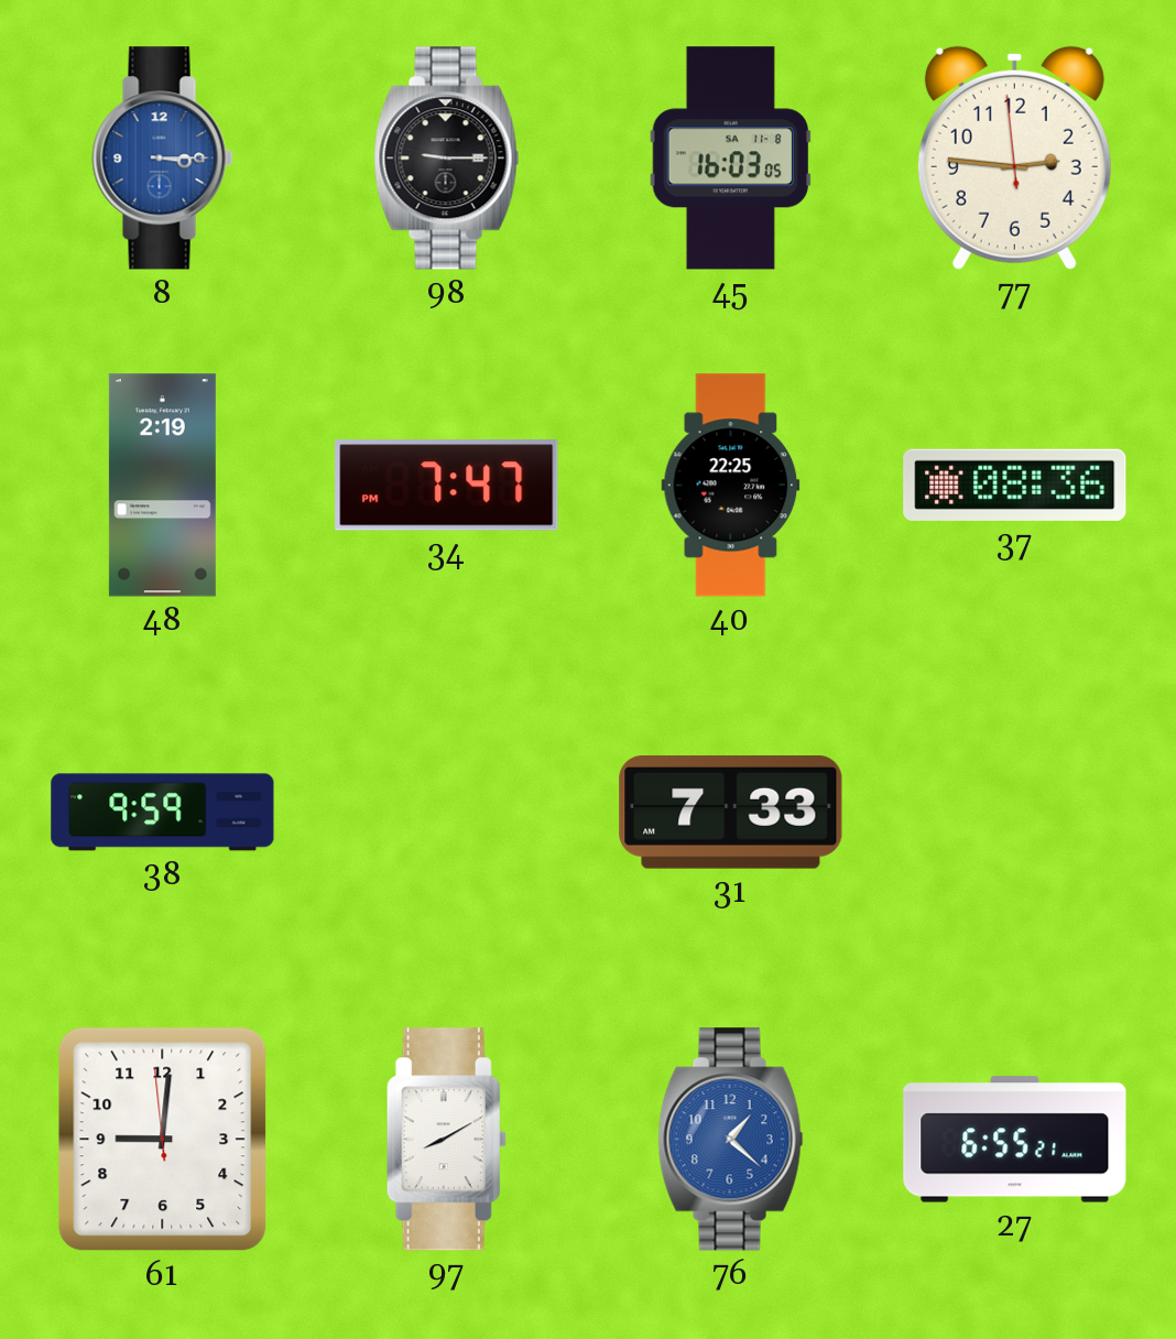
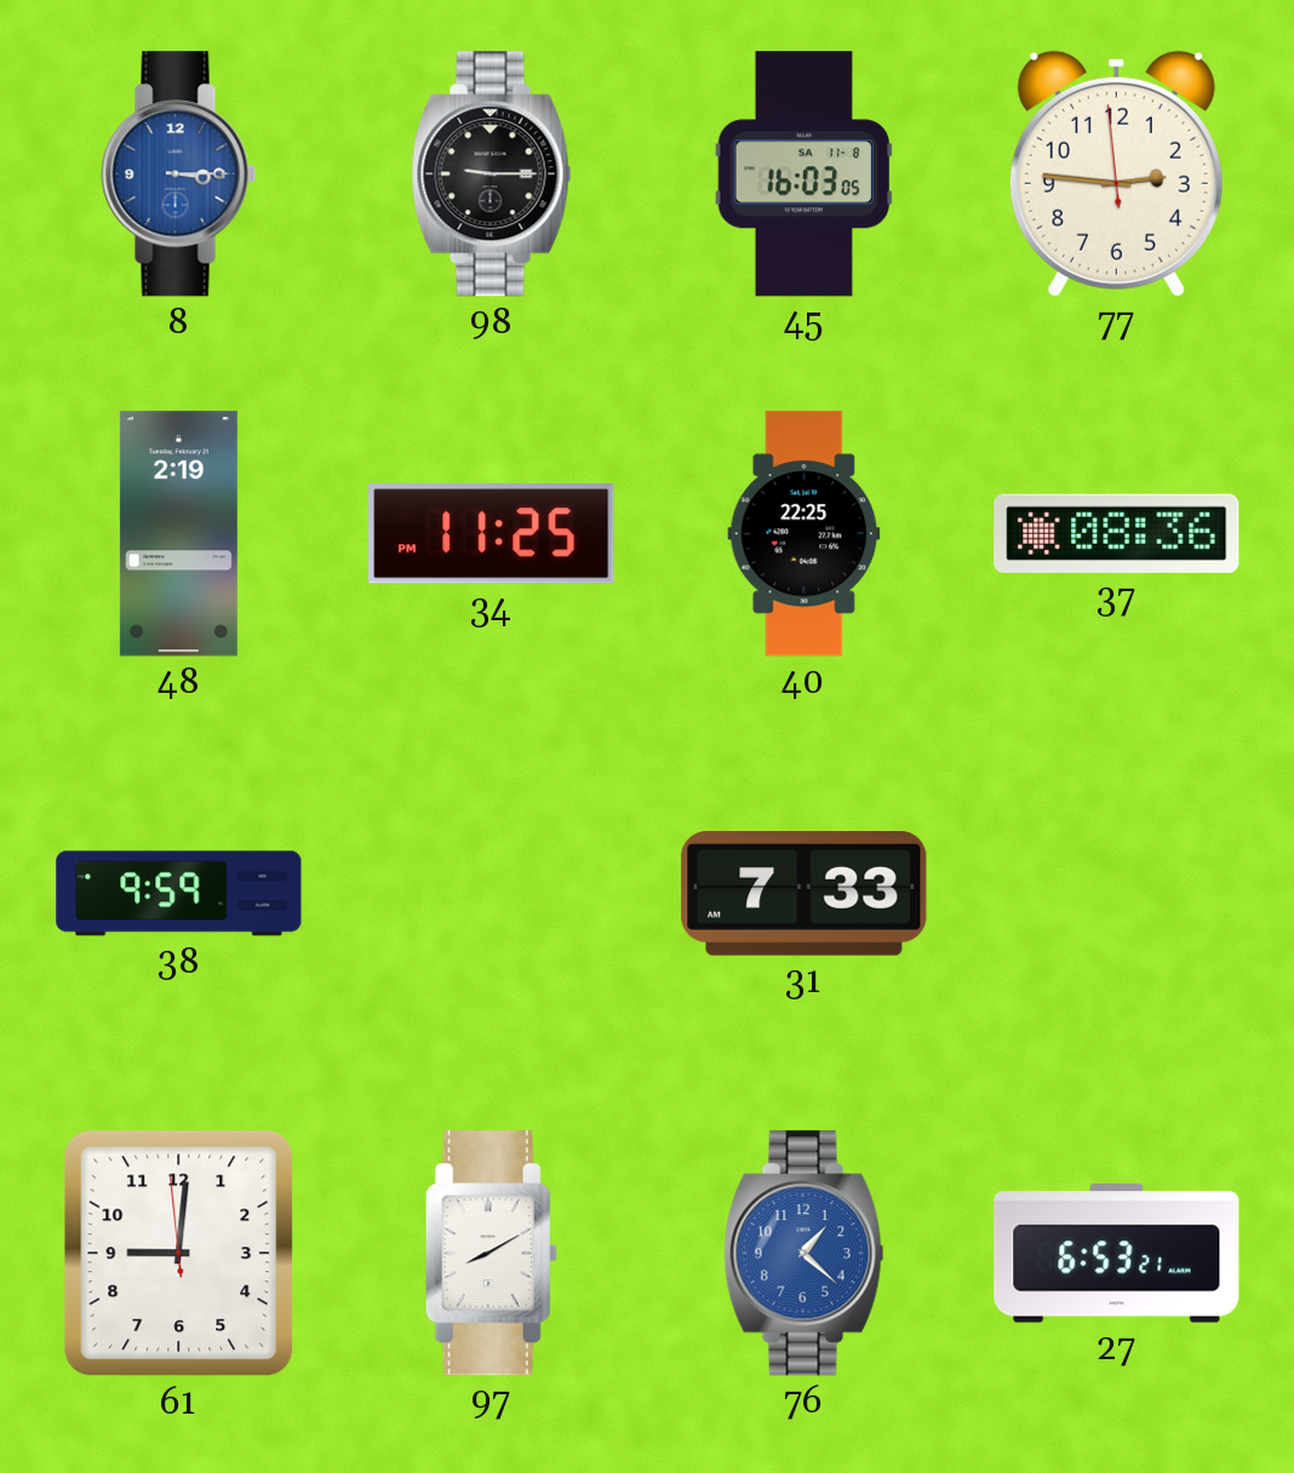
34: 7:47 -> 11:25
27: 6:55 -> 6:53
